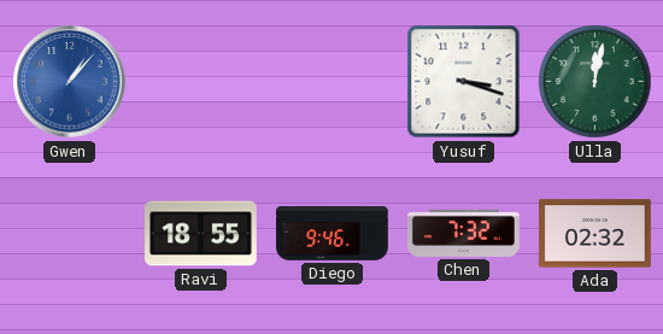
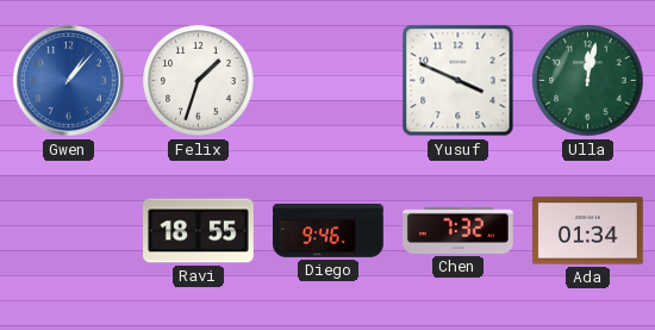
Felix: none -> 1:33
Yusuf: 3:18 -> 3:49
Ada: 02:32 -> 01:34
